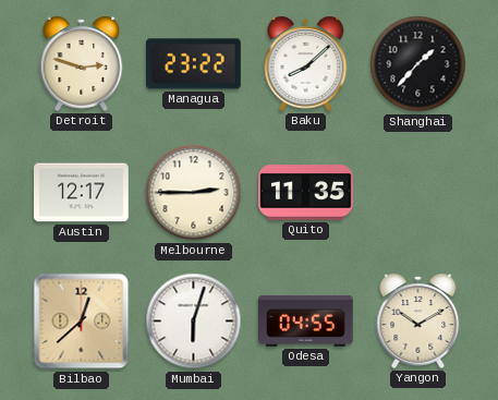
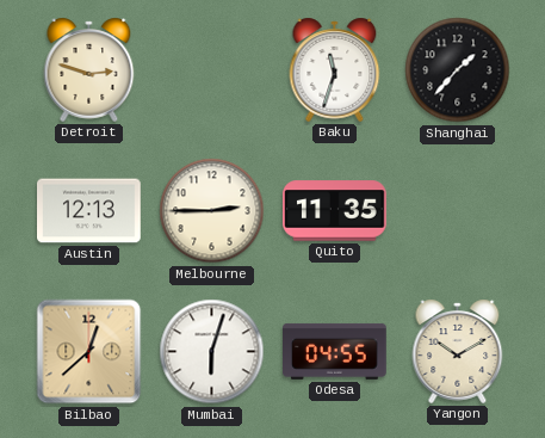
Managua: 23:22 -> none
Baku: 8:08 -> 11:33
Austin: 12:17 -> 12:13
